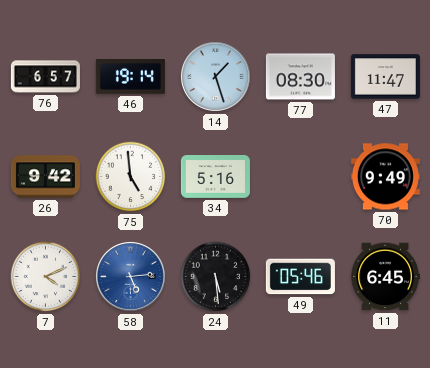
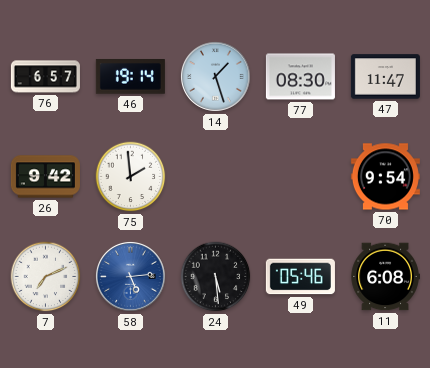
75: 4:59 -> 1:59
34: 5:16 -> none
70: 9:49 -> 9:54
7: 4:11 -> 7:11
11: 6:45 -> 6:08
